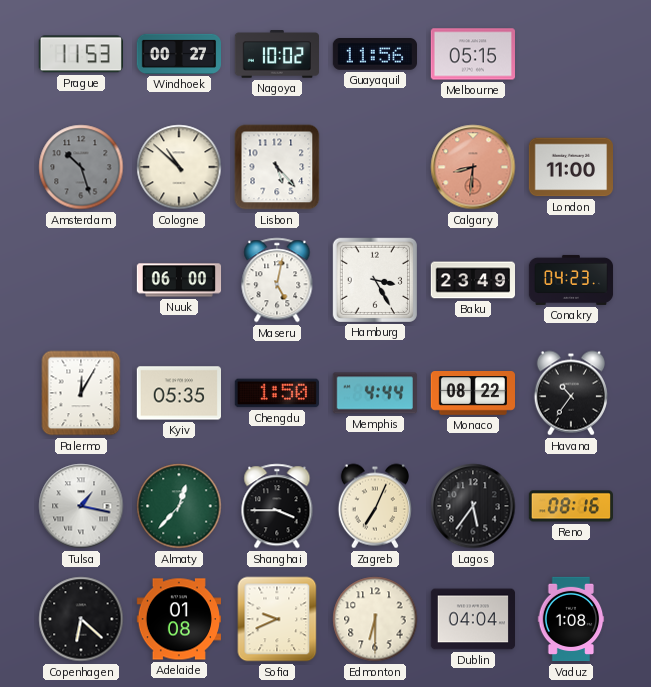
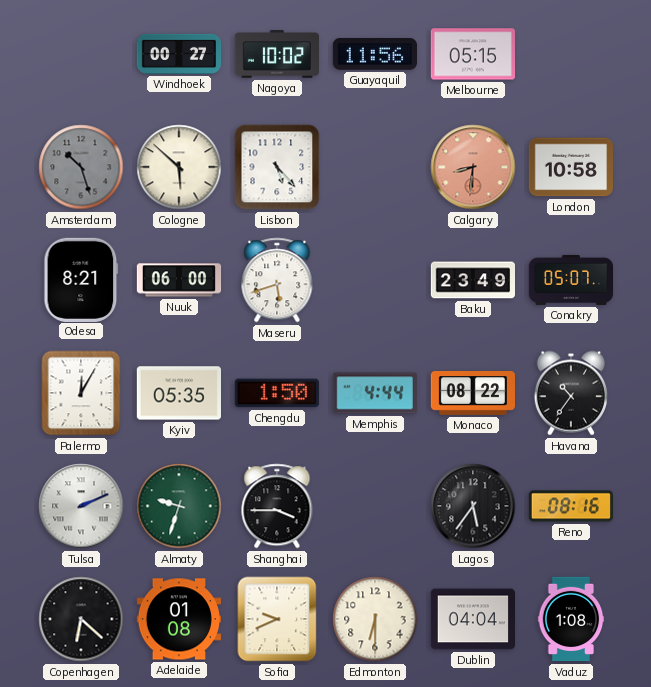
Prague: 11:53 -> none
Cologne: 10:52 -> 5:52
London: 11:00 -> 10:58
Odesa: none -> 8:21
Maseru: 5:02 -> 5:42
Hamburg: 3:25 -> none
Conakry: 04:23 -> 05:07
Tulsa: 1:17 -> 2:11
Almaty: 12:37 -> 9:33
Zagreb: 7:04 -> none
